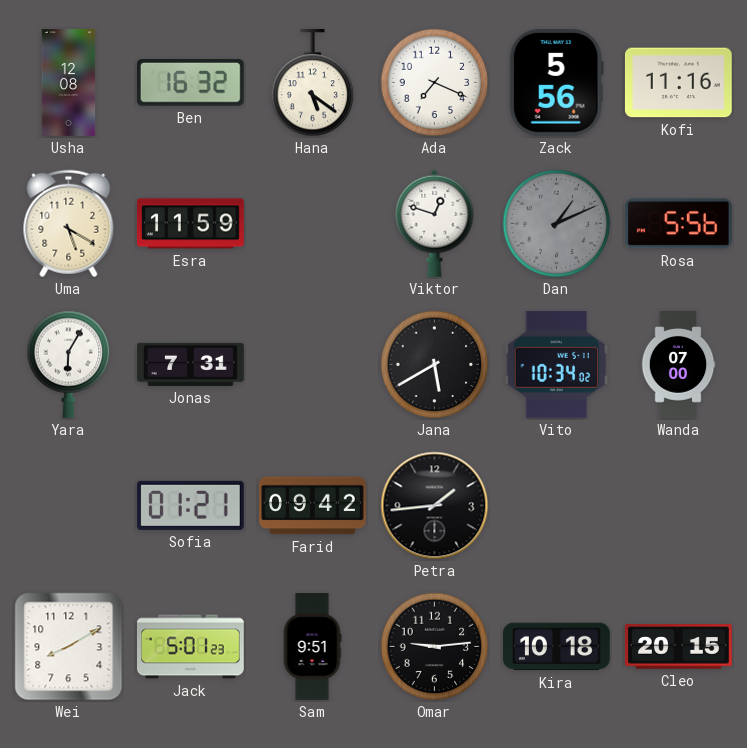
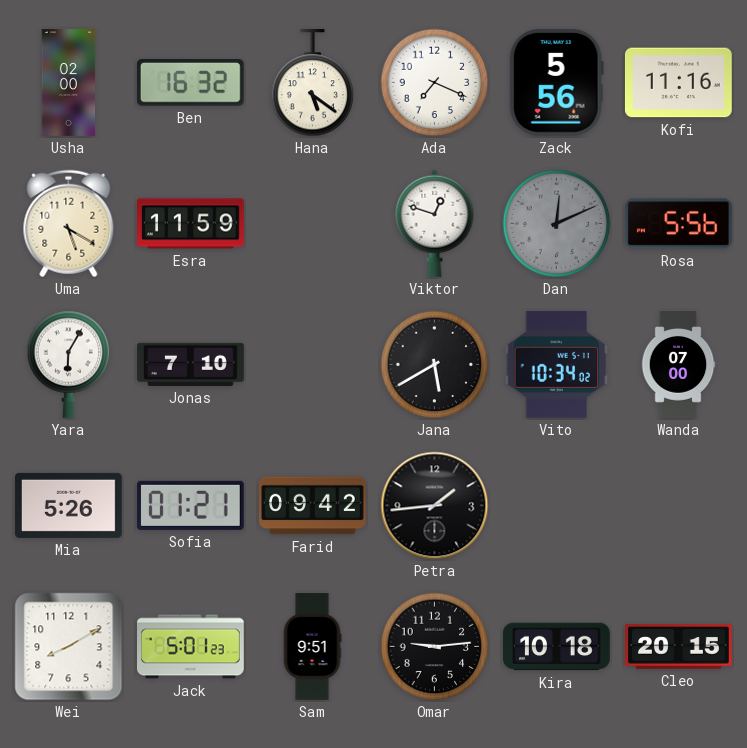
Usha: 12:08 -> 02:00
Dan: 1:11 -> 12:11
Jonas: 7:31 -> 7:10
Mia: none -> 5:26
